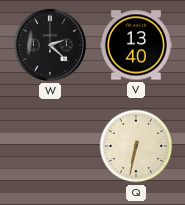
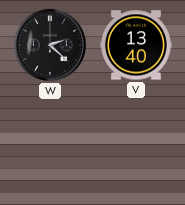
Q: 6:32 -> none
